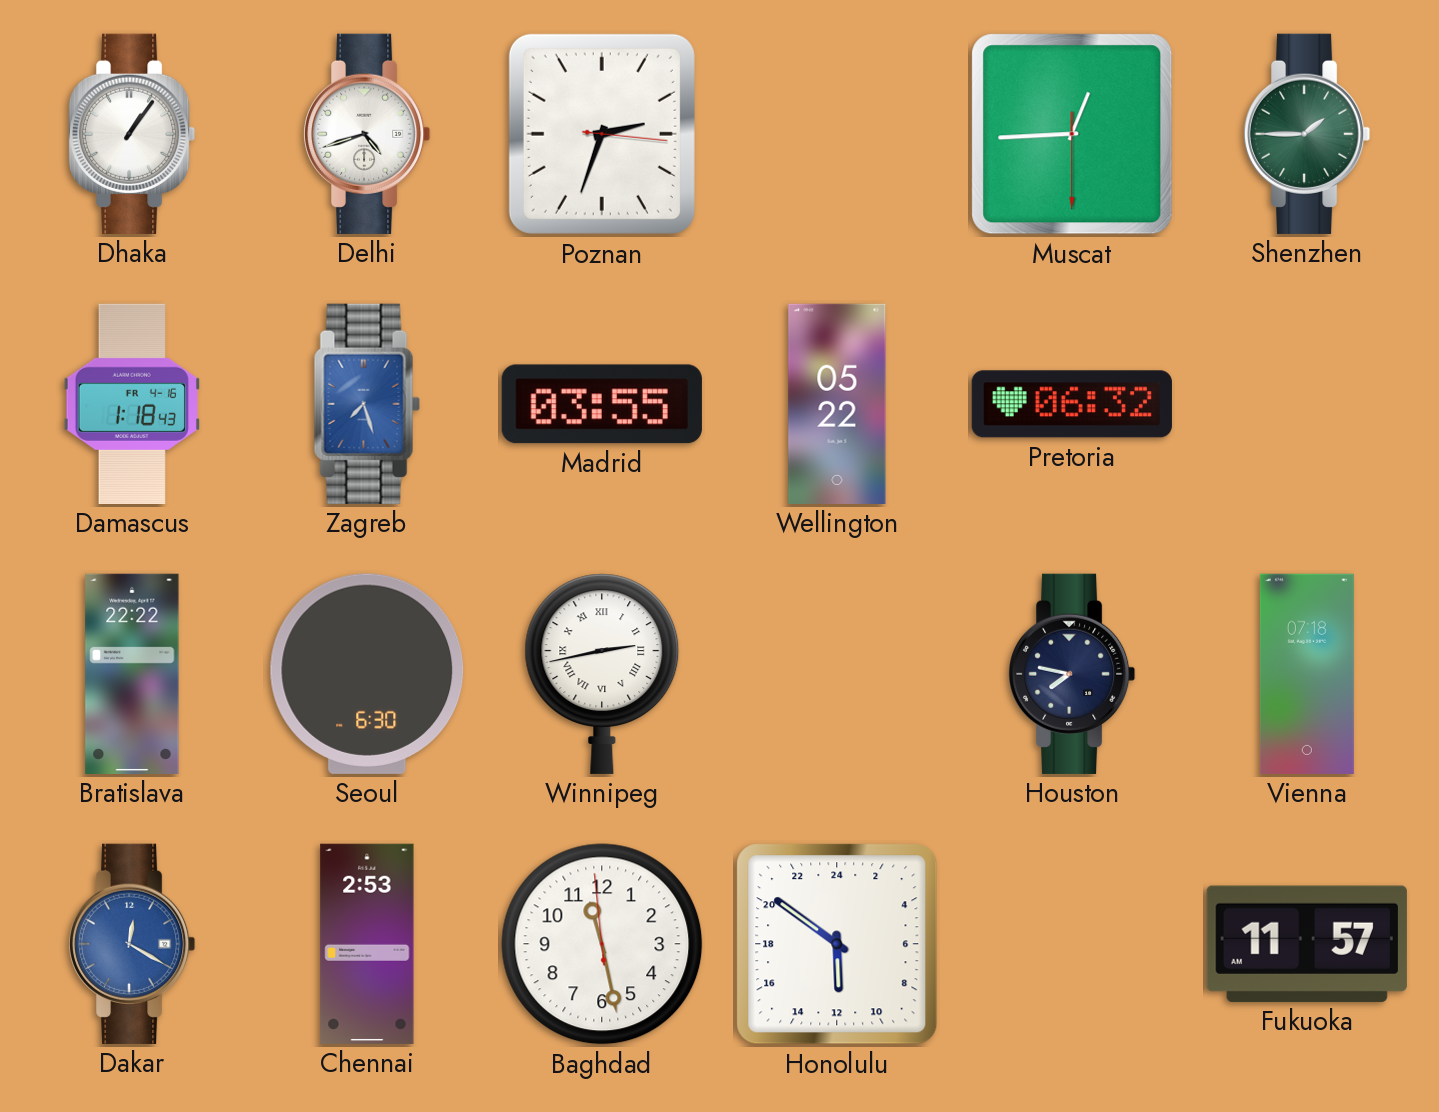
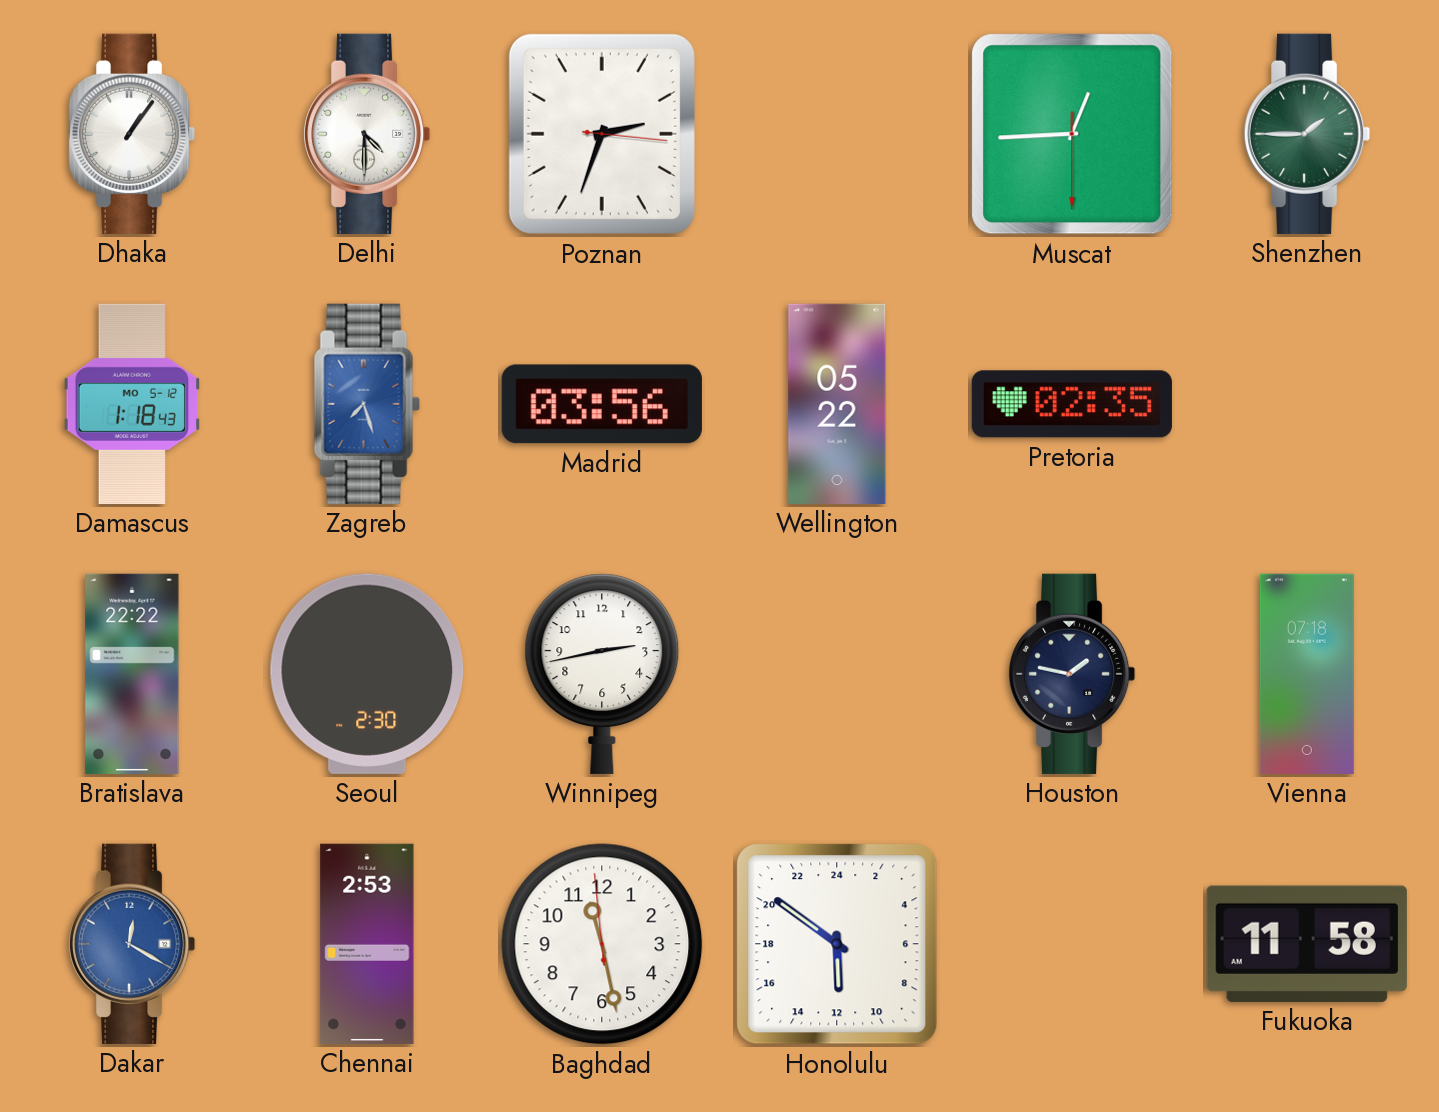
Delhi: 4:42 -> 4:30
Damascus date: FR 4-16 -> MO 5-12
Madrid: 03:55 -> 03:56
Pretoria: 06:32 -> 02:35
Seoul: 6:30 -> 2:30
Winnipeg numerals: Roman -> Arabic
Houston: 7:47 -> 1:47
Fukuoka: 11:57 -> 11:58
